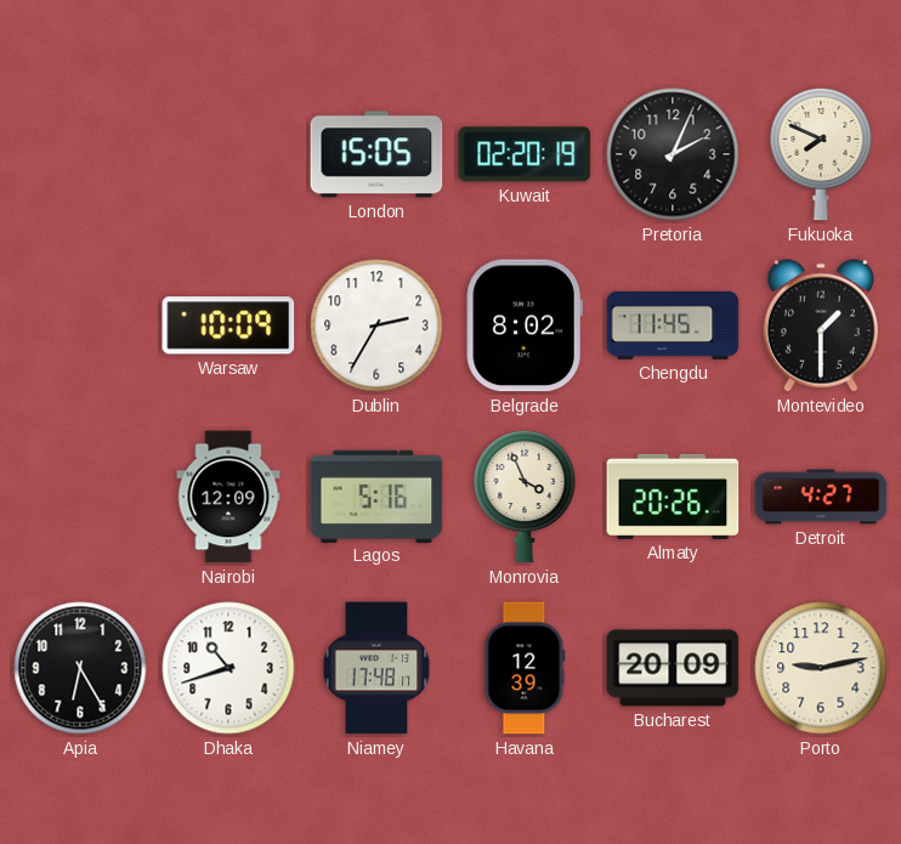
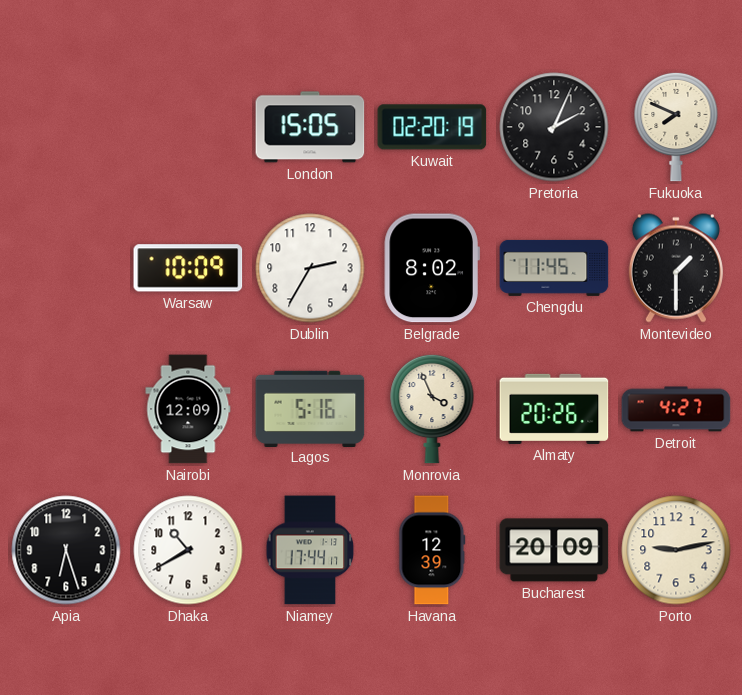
Apia: 6:25 -> 6:27
Dhaka: 10:42 -> 10:40
Niamey: 17:48 -> 17:44
